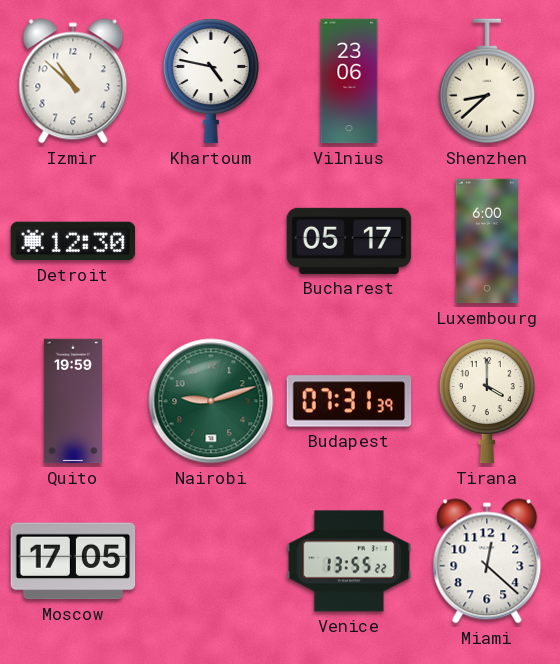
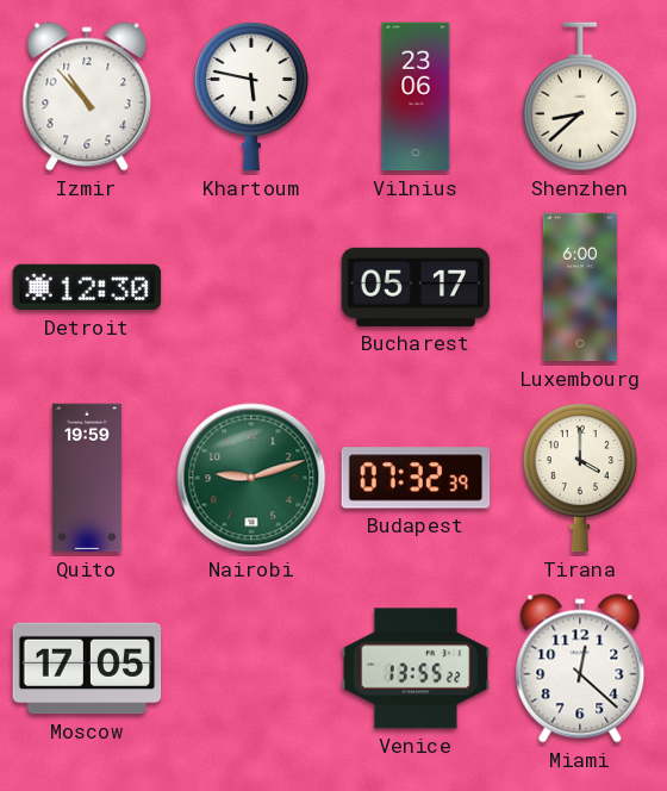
Izmir: 10:52 -> 10:53
Khartoum: 4:47 -> 5:47
Budapest: 07:31 -> 07:32
